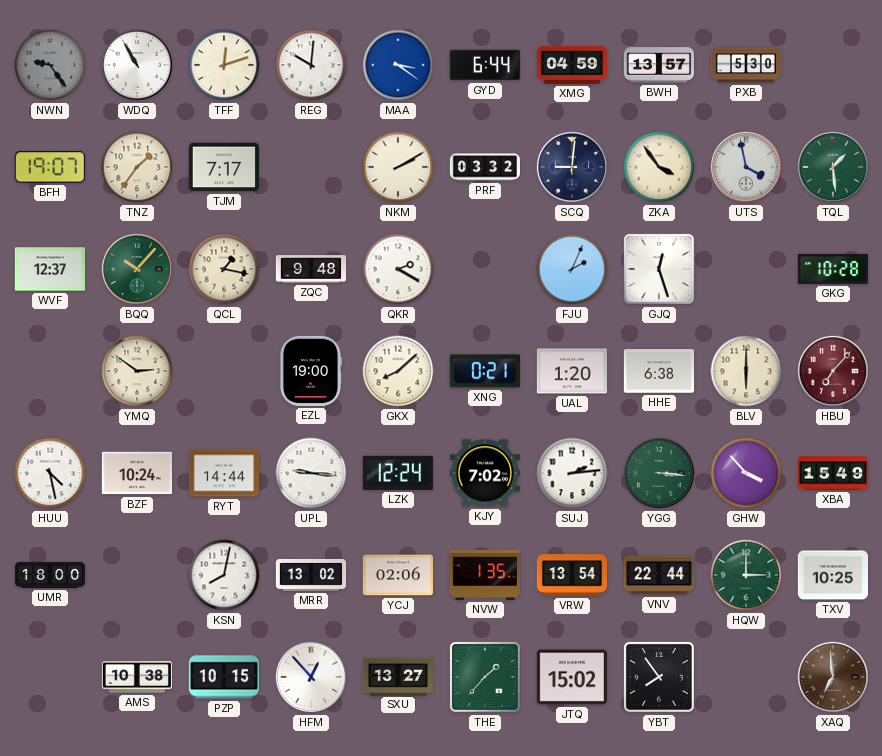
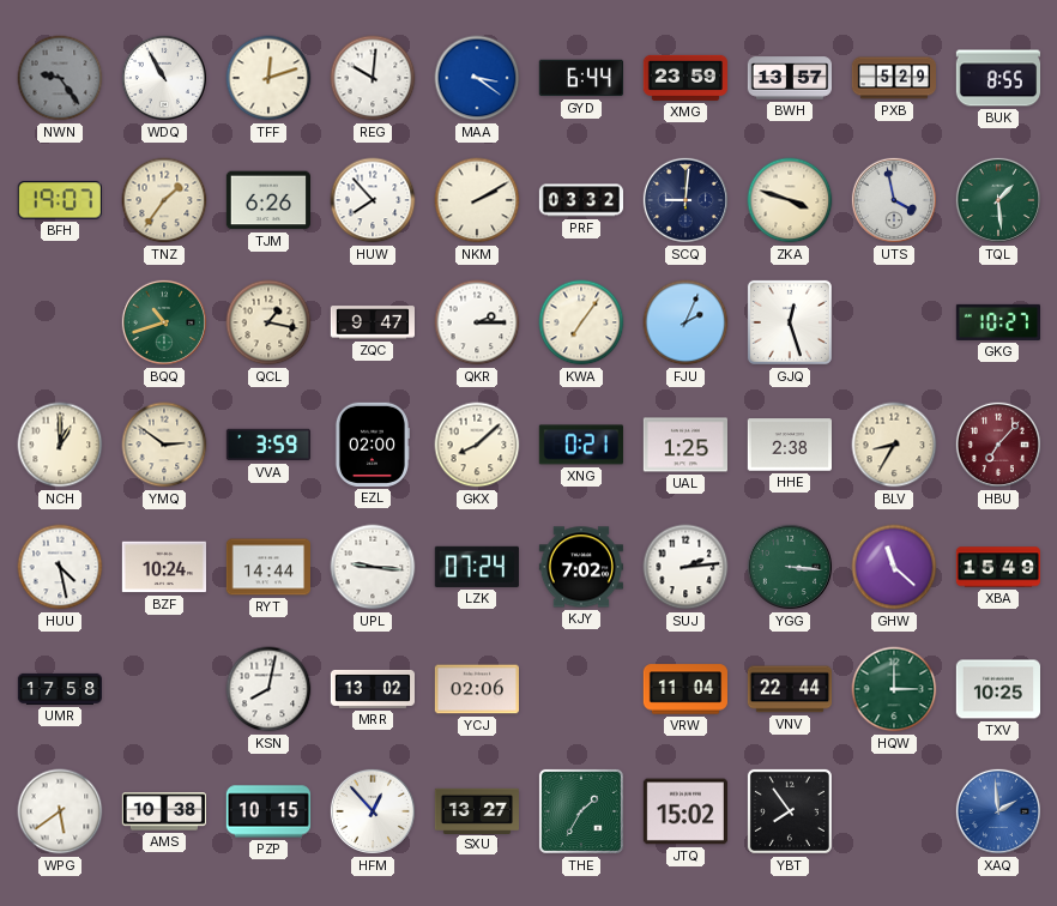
XMG: 04:59 -> 23:59
PXB: 5:30 -> 5:29
BUK: none -> 8:55
TJM: 7:17 -> 6:26
HUW: none -> 7:53
ZKA: 3:54 -> 3:48
WVF: 12:37 -> none
BQQ: 10:07 -> 10:42
ZQC: 9:48 -> 9:47
QKR: 2:20 -> 2:15
KWA: none -> 7:06
GKG: 10:28 -> 10:27
NCH: none -> 1:00
VVA: none -> 3:59
EZL: 19:00 -> 02:00
UAL: 1:20 -> 1:25
HHE: 6:38 -> 2:38
BLV: 6:00 -> 8:35
LZK: 12:24 -> 07:24
GHW: 3:53 -> 11:22
UMR: 18:00 -> 17:58
NVW: 1:35 -> none
VRW: 13:54 -> 11:04
WPG: none -> 5:39
THE: 1:37 -> 1:35
XAQ: 6:59 -> 1:59
XAQ dial: brown -> blue
